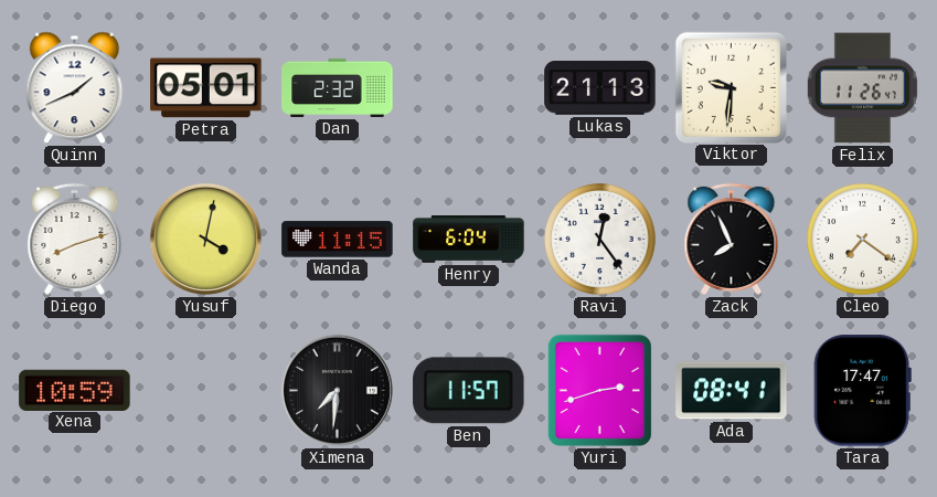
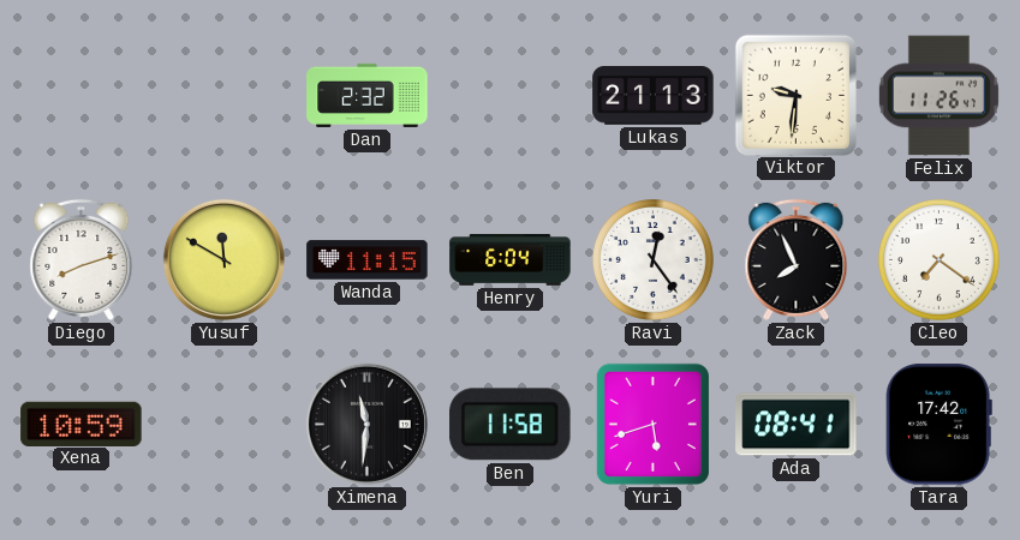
Quinn: 1:41 -> none
Petra: 05:01 -> none
Yusuf: 4:02 -> 11:50
Ximena: 7:31 -> 11:31
Ben: 11:57 -> 11:58
Yuri: 2:42 -> 5:42
Tara: 17:47 -> 17:42
